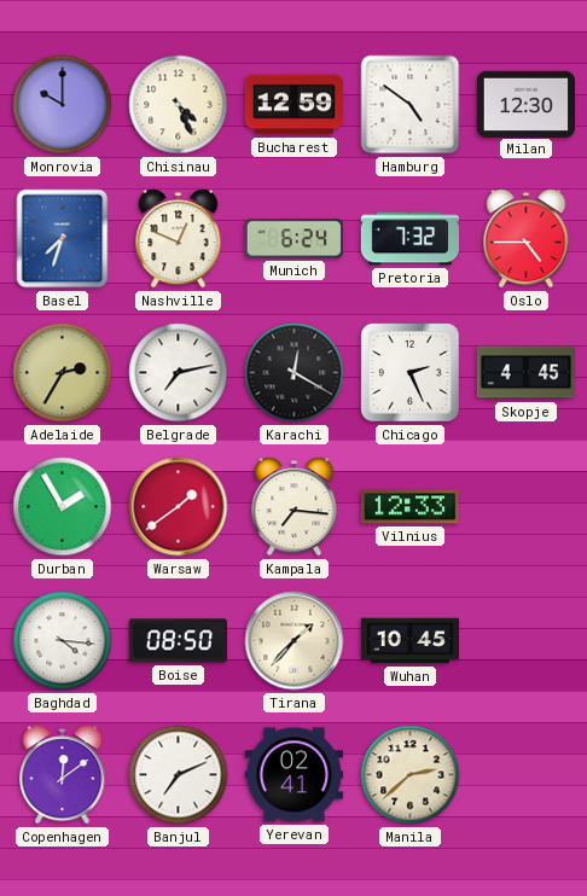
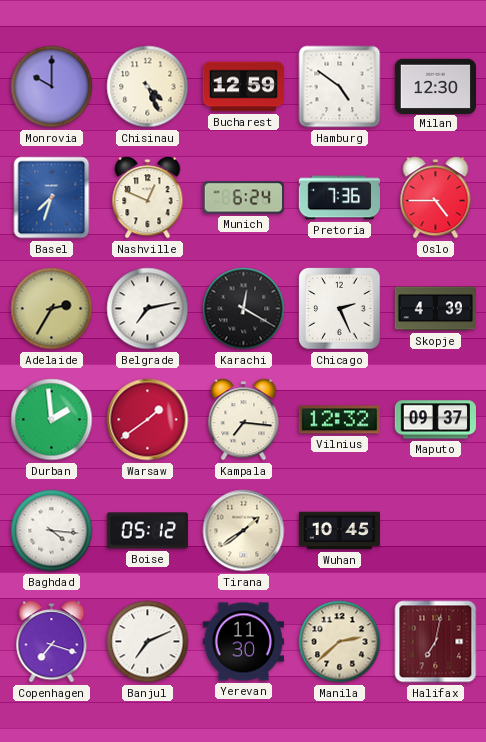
Pretoria: 7:32 -> 7:36
Skopje: 4:45 -> 4:39
Durban: 1:55 -> 1:59
Vilnius: 12:33 -> 12:32
Maputo: none -> 09:37
Boise: 08:50 -> 05:12
Tirana: 1:37 -> 1:39
Copenhagen: 12:09 -> 7:18
Yerevan: 02:41 -> 11:30
Halifax: none -> 7:02
